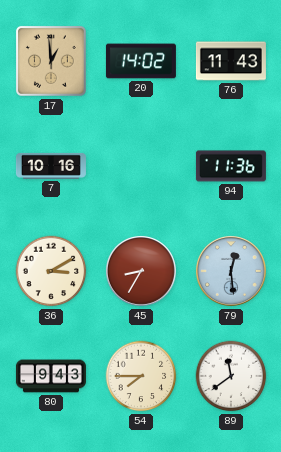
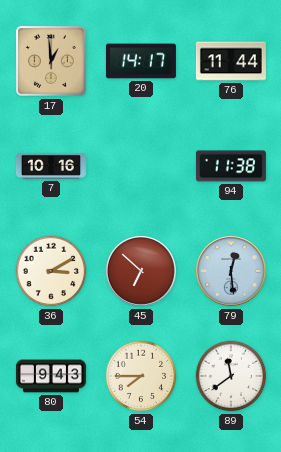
20: 14:02 -> 14:17
76: 11:43 -> 11:44
94: 11:36 -> 11:38
45: 8:35 -> 6:52
